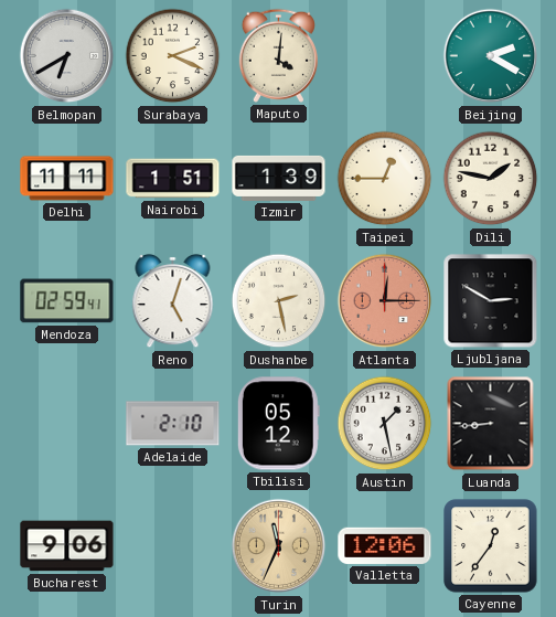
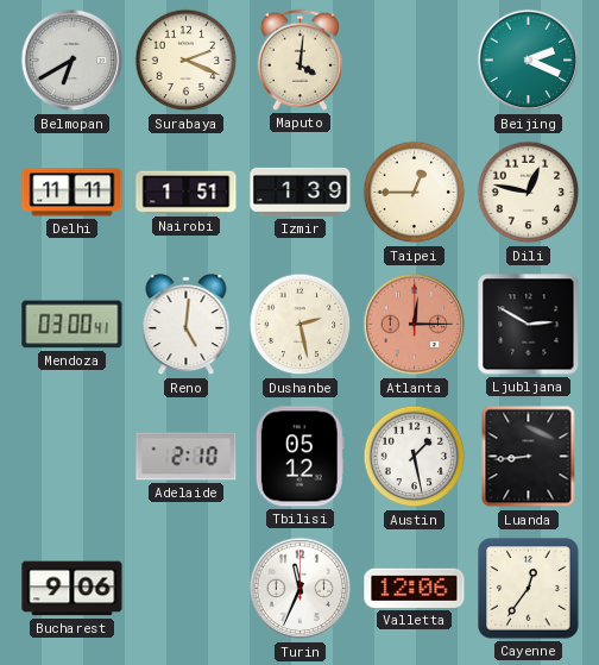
Beijing: 2:20 -> 2:19
Dili: 1:47 -> 12:47
Mendoza: 02:59 -> 03:00
Reno: 5:03 -> 5:01
Turin dial: champagne -> white
